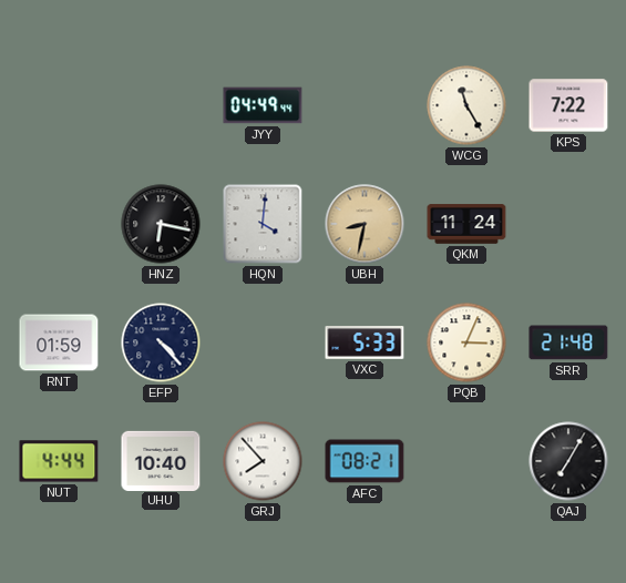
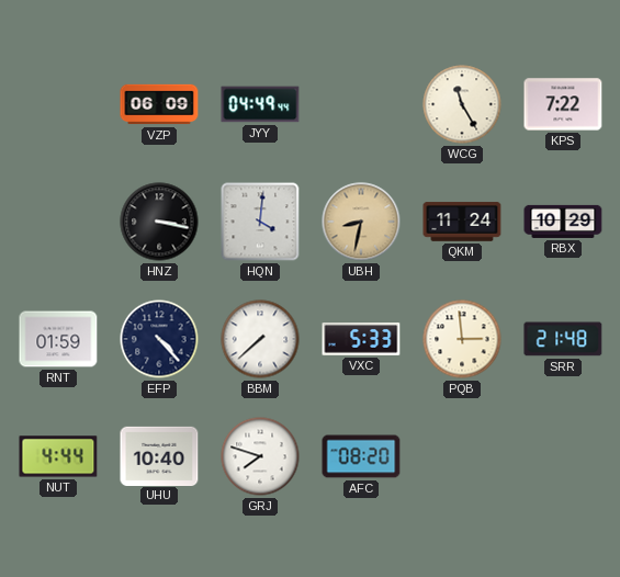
VZP: none -> 06:09
HNZ: 6:17 -> 3:17
RBX: none -> 10:29
BBM: none -> 7:38
PQB: 3:04 -> 2:59
GRJ: 7:53 -> 7:48
AFC: 08:21 -> 08:20
QAJ: 7:05 -> none
